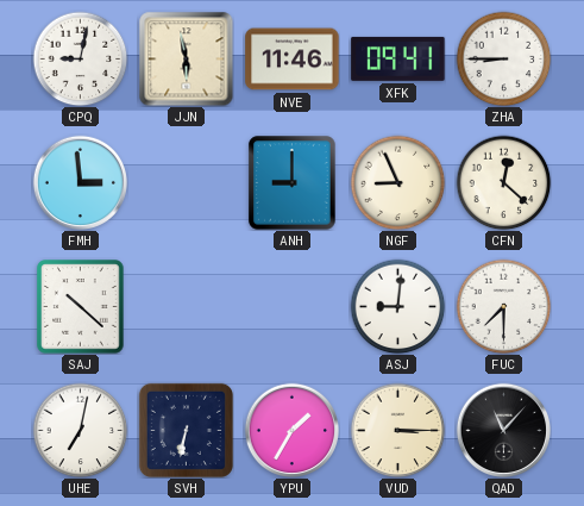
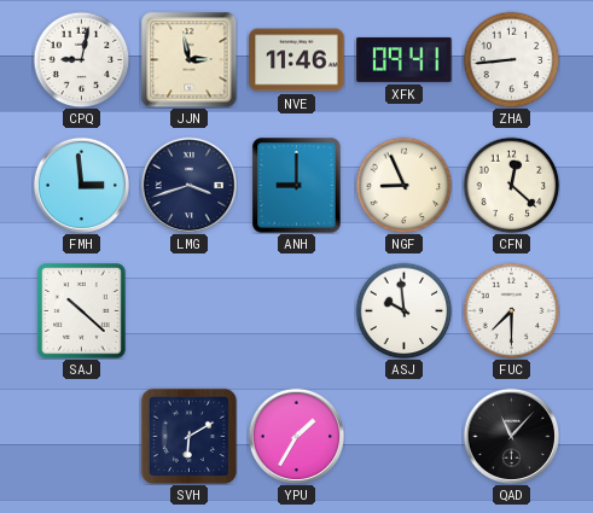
JJN: 5:58 -> 2:58
ZHA: 8:45 -> 8:44
LMG: none -> 3:42
ASJ: 9:01 -> 9:59
UHE: 7:02 -> none
SVH: 6:32 -> 6:10
VUD: 3:15 -> none
